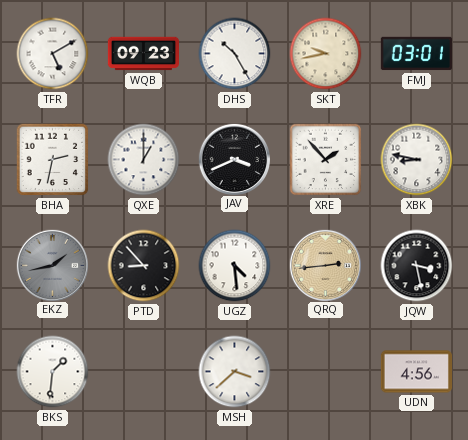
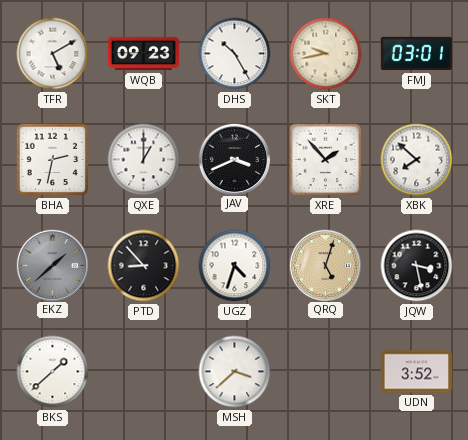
XBK: 8:47 -> 7:52
EKZ: 1:43 -> 1:38
UGZ: 4:29 -> 4:33
QRQ: 2:44 -> 5:03
BKS: 1:31 -> 1:38
UDN: 4:56 -> 3:52
